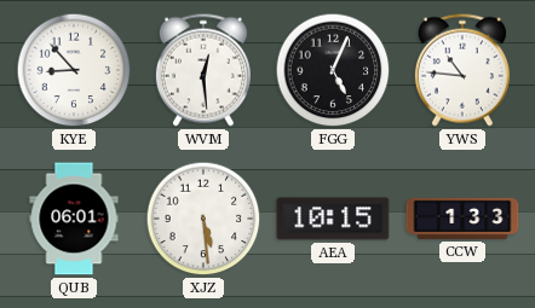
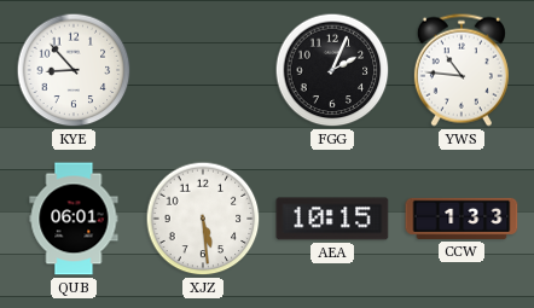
WVM: 12:29 -> none
FGG: 5:04 -> 2:04
